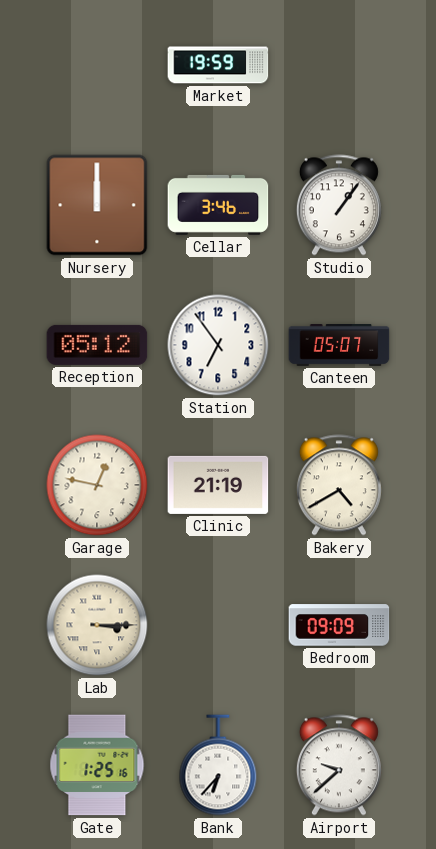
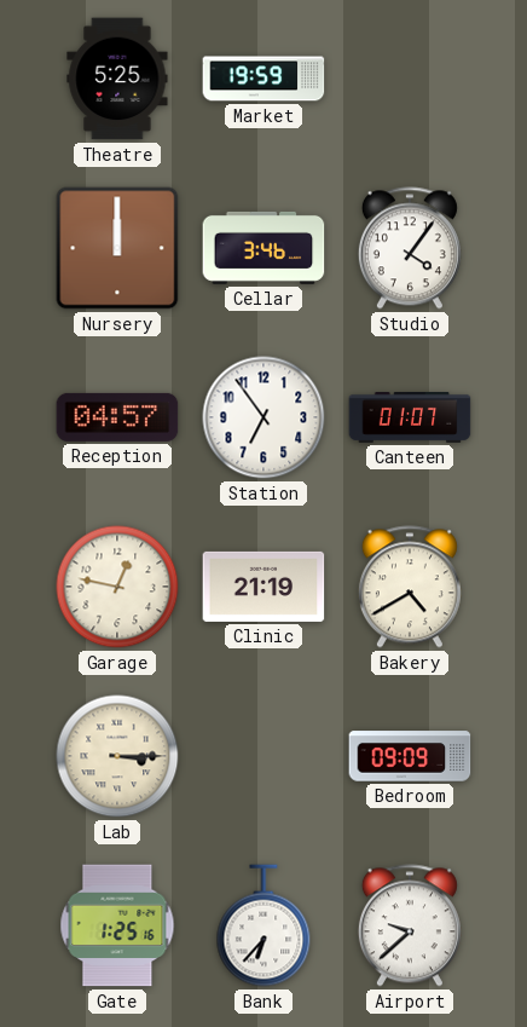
Theatre: none -> 5:25
Studio: 1:06 -> 4:06
Reception: 05:12 -> 04:57
Canteen: 05:07 -> 01:07
